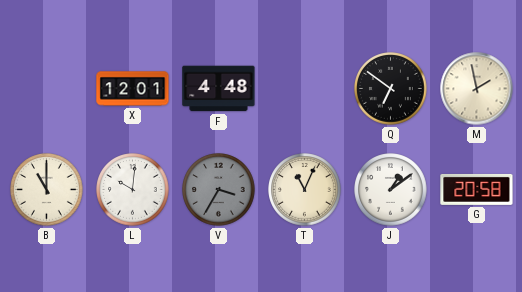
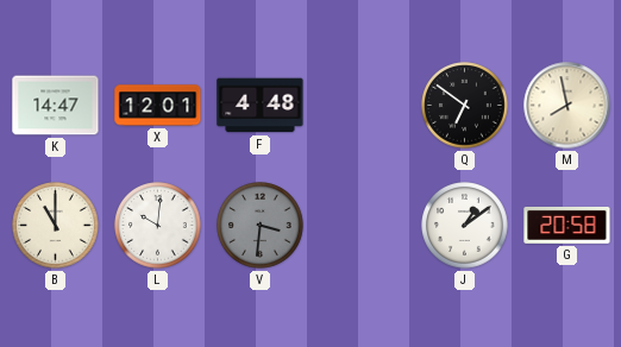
K: none -> 14:47
M: 1:58 -> 7:58
V: 3:35 -> 3:31
T: 11:04 -> none
